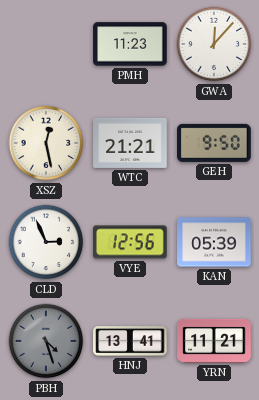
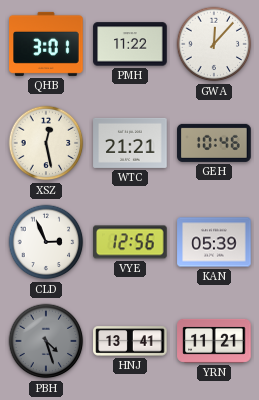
QHB: none -> 3:01
PMH: 11:23 -> 11:22
GEH: 9:50 -> 10:46
